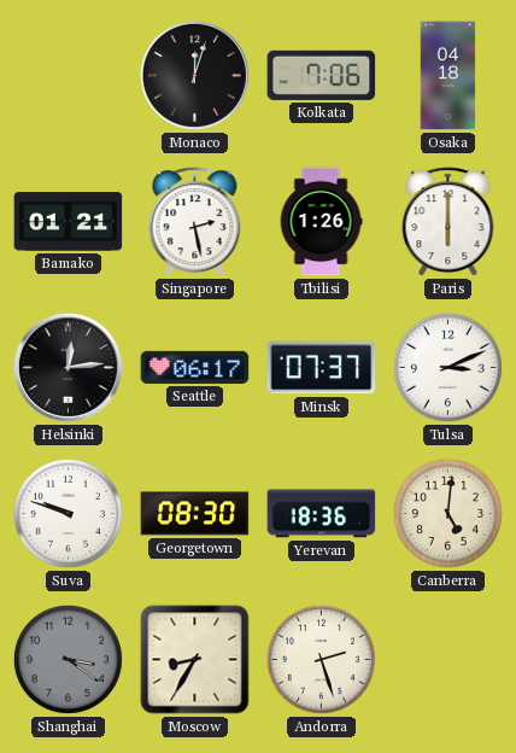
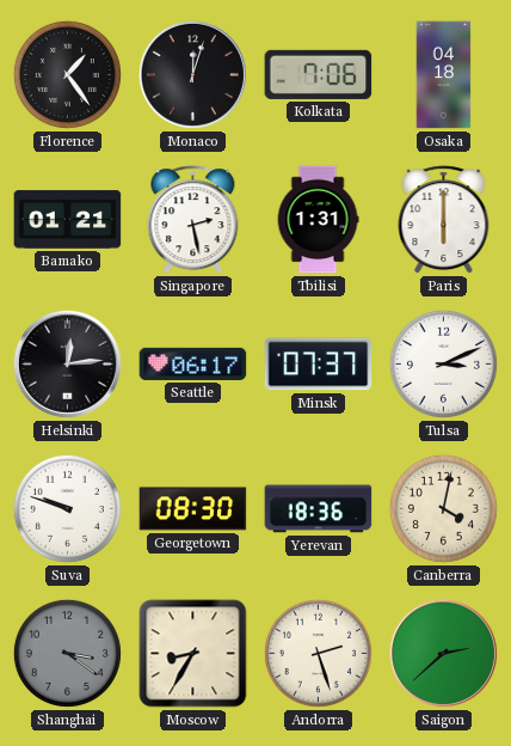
Florence: none -> 1:24
Tbilisi: 1:26 -> 1:31
Canberra: 5:01 -> 4:02
Saigon: none -> 2:38
